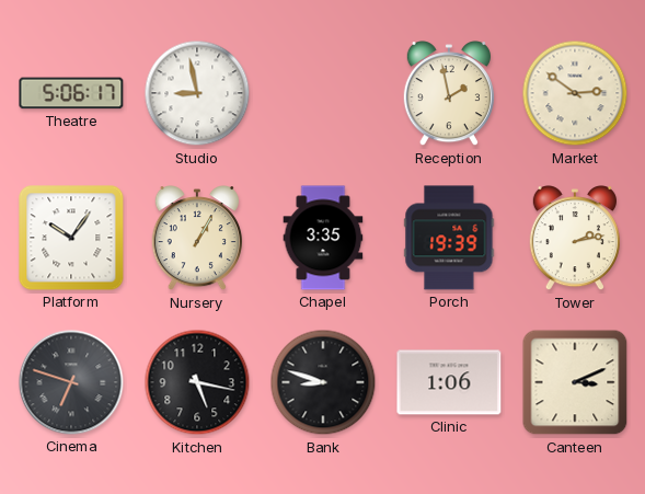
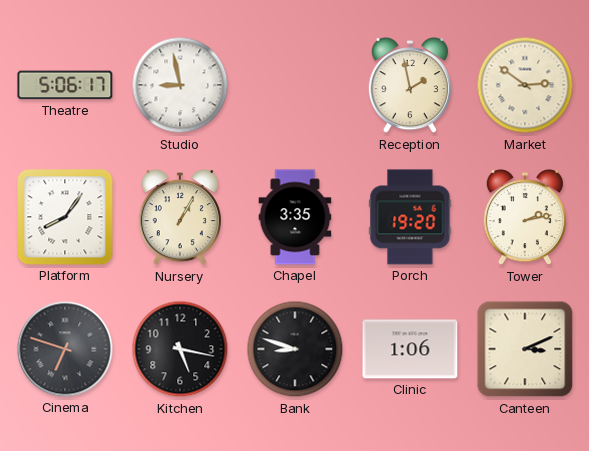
Platform: 10:06 -> 8:06
Porch: 19:39 -> 19:20
